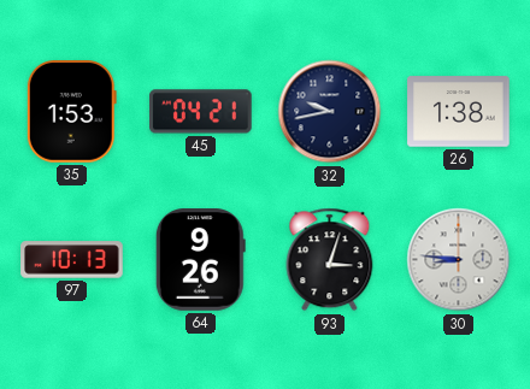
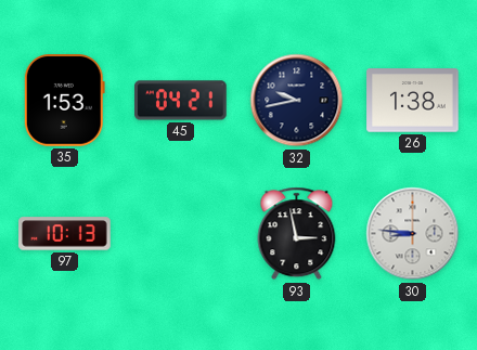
64: 9:26 -> none
93: 3:03 -> 2:58
